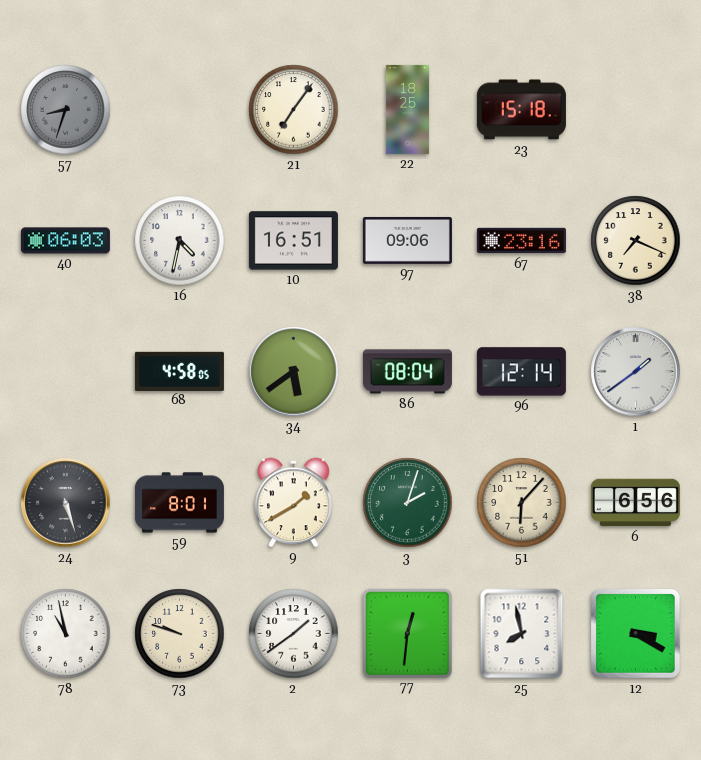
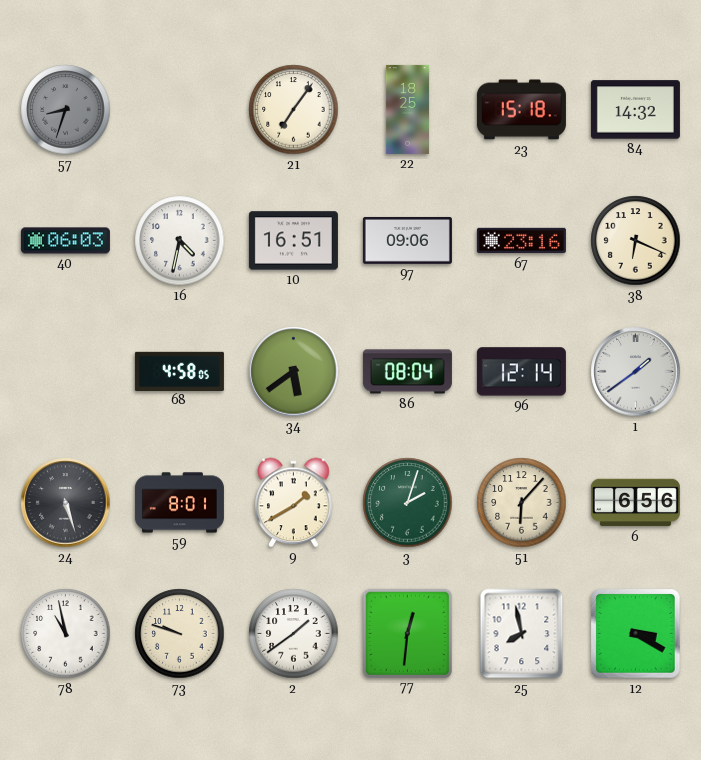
84: none -> 14:32
38: 7:19 -> 6:19
